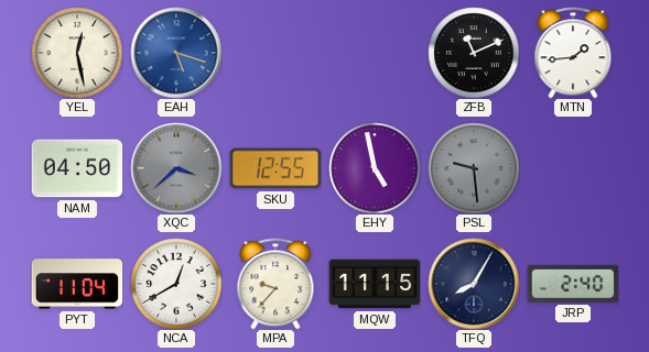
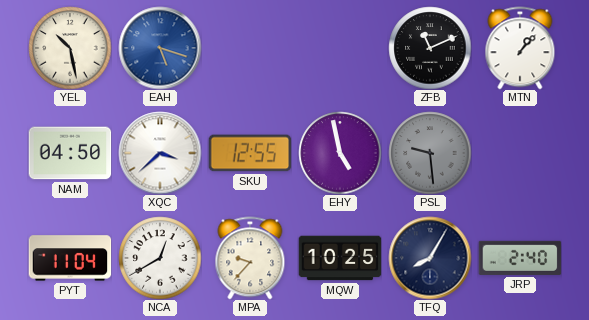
YEL: 12:28 -> 10:28
MTN: 1:44 -> 1:07
XQC dial: grey -> white
MQW: 11:15 -> 10:25
